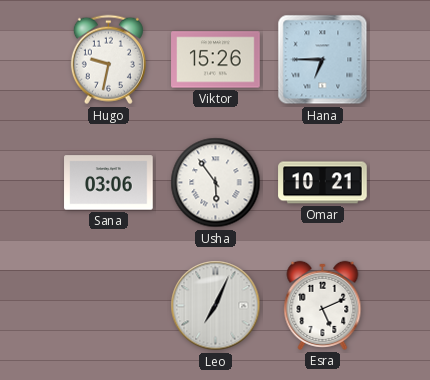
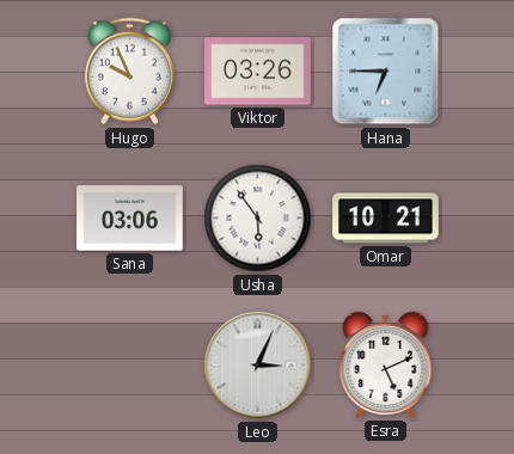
Hugo: 9:32 -> 9:56
Viktor: 15:26 -> 03:26
Leo: 7:04 -> 3:04
